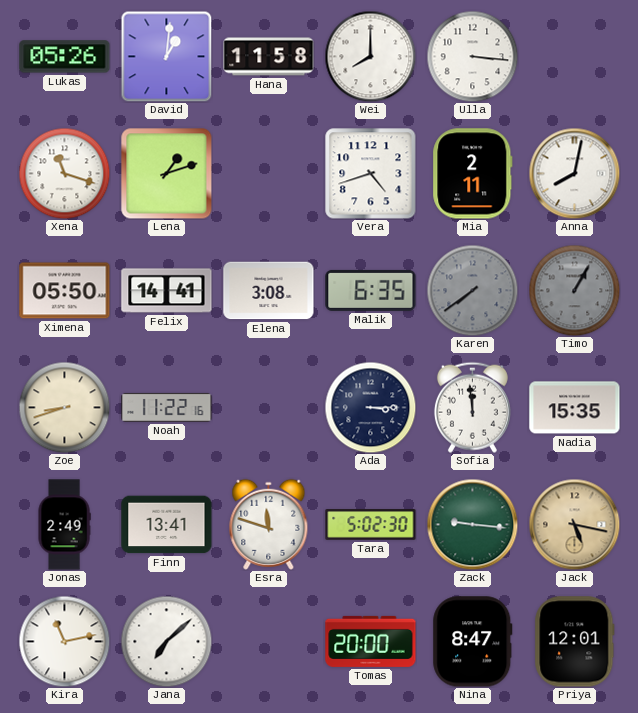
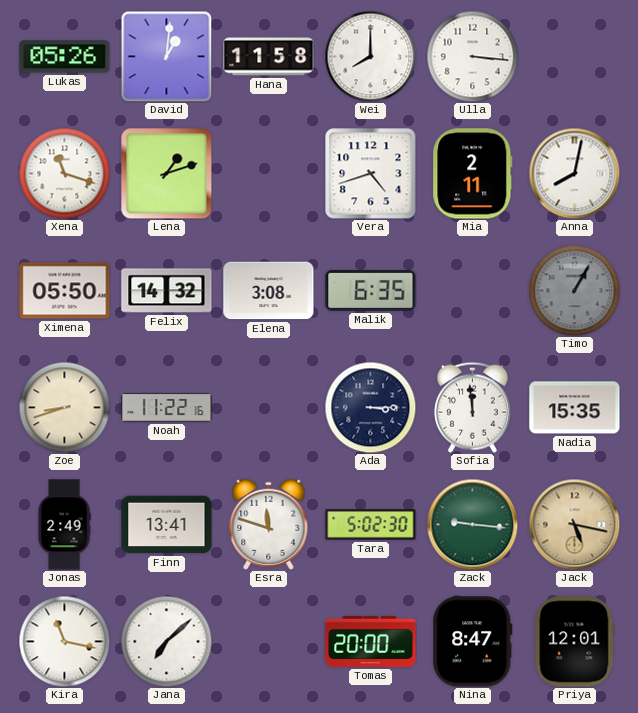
Felix: 14:41 -> 14:32
Karen: 7:39 -> none
Kira: 11:13 -> 11:17
